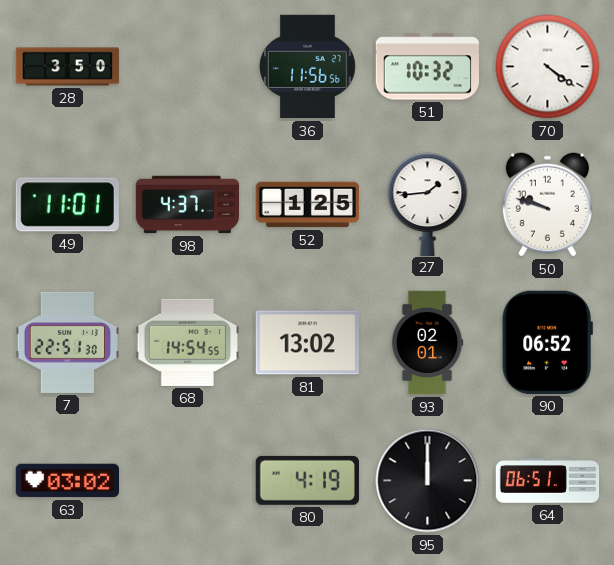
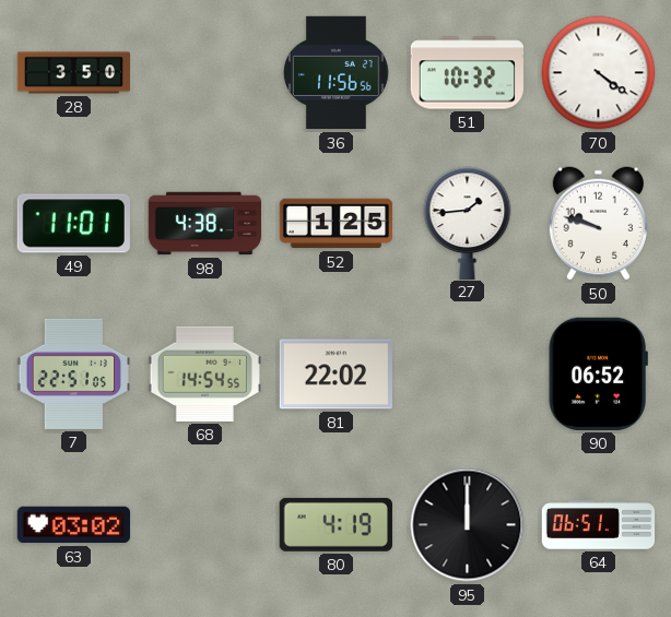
98: 4:37 -> 4:38
7: 22:51:30 -> 22:51:05
81: 13:02 -> 22:02
93: 02:01 -> none
